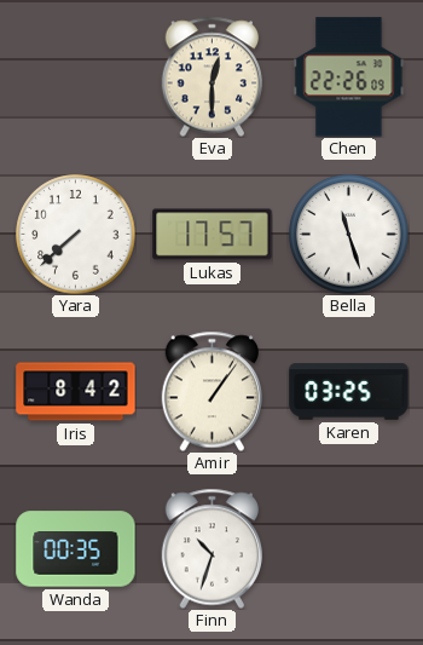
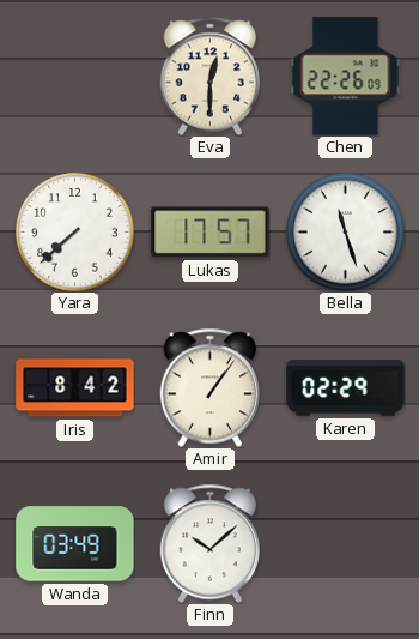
Karen: 03:25 -> 02:29
Wanda: 00:35 -> 03:49
Finn: 10:33 -> 10:08
